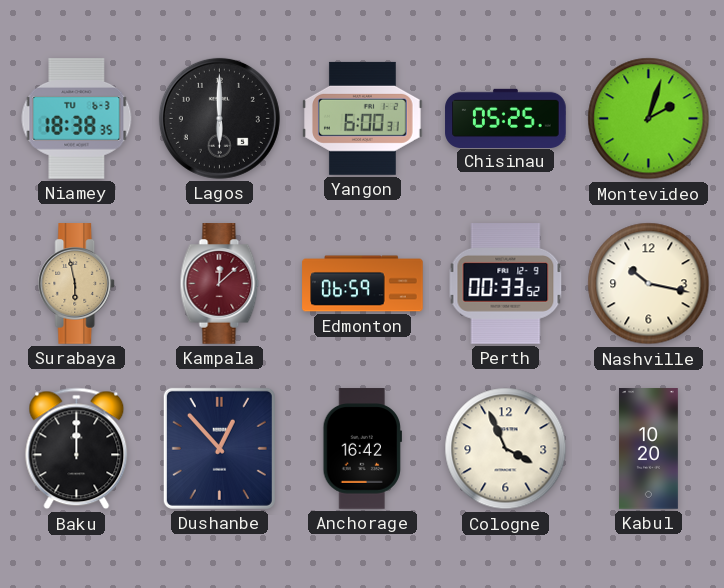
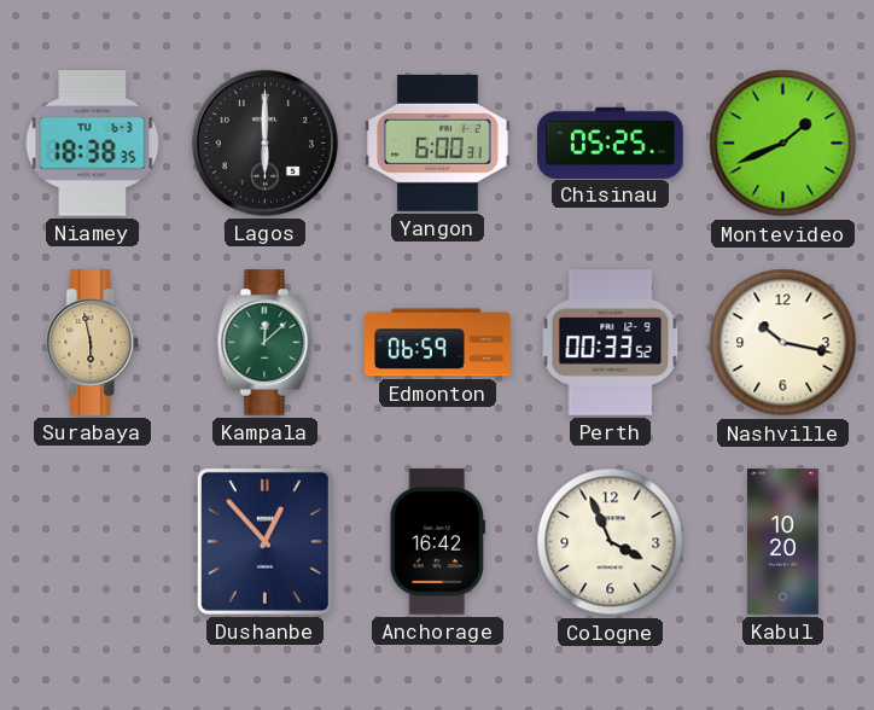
Montevideo: 2:03 -> 1:41
Kampala dial: burgundy -> green
Baku: 12:00 -> none
